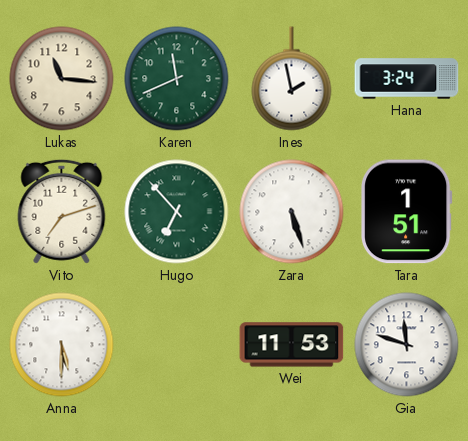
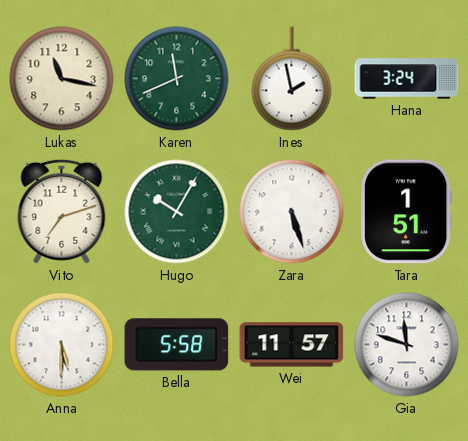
Lukas: 11:16 -> 11:17
Hugo: 6:53 -> 10:05
Bella: none -> 5:58
Wei: 11:53 -> 11:57
